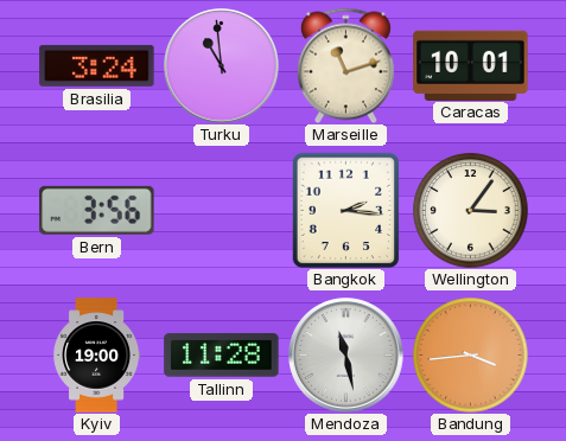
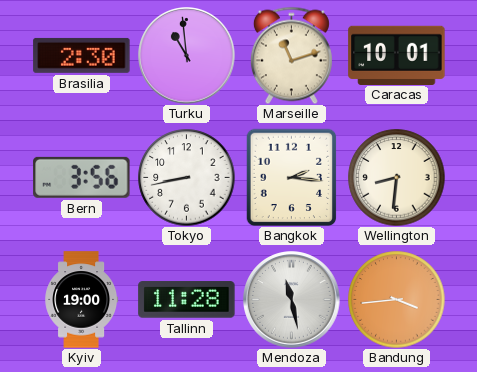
Brasilia: 3:24 -> 2:30
Tokyo: none -> 8:43
Wellington: 3:06 -> 8:31
